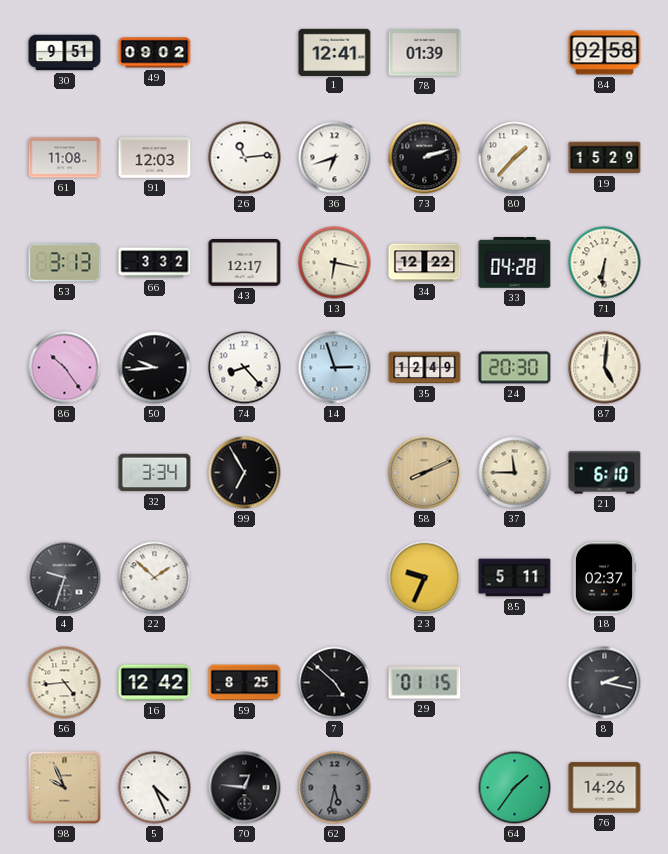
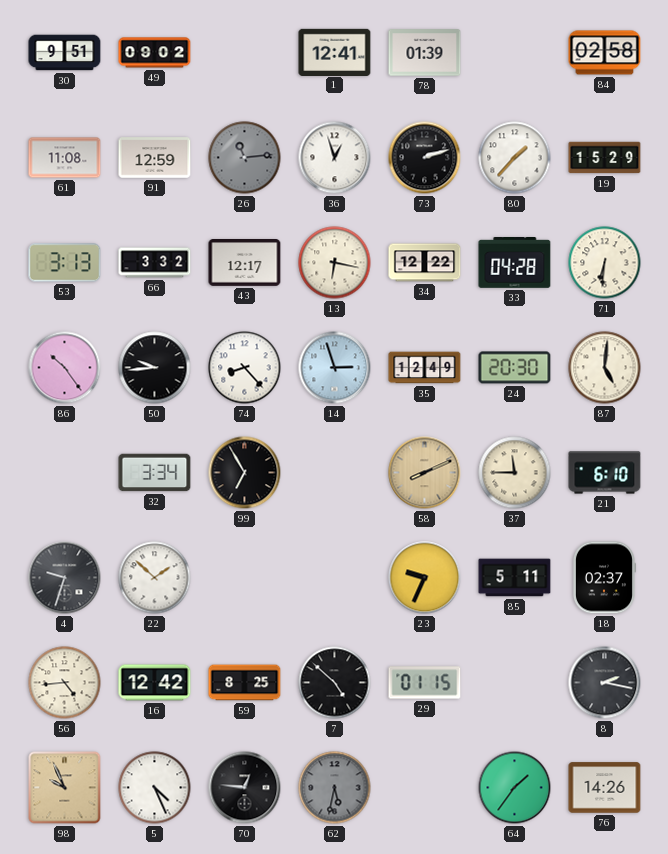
91: 12:03 -> 12:59
26 dial: white -> grey
36: 6:42 -> 12:57
